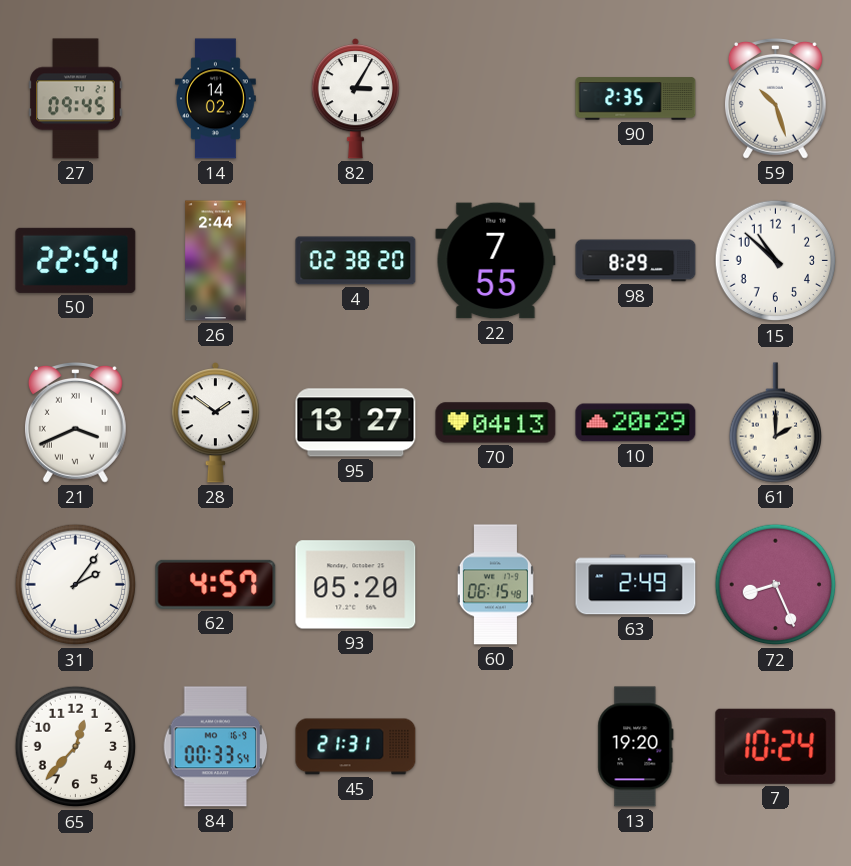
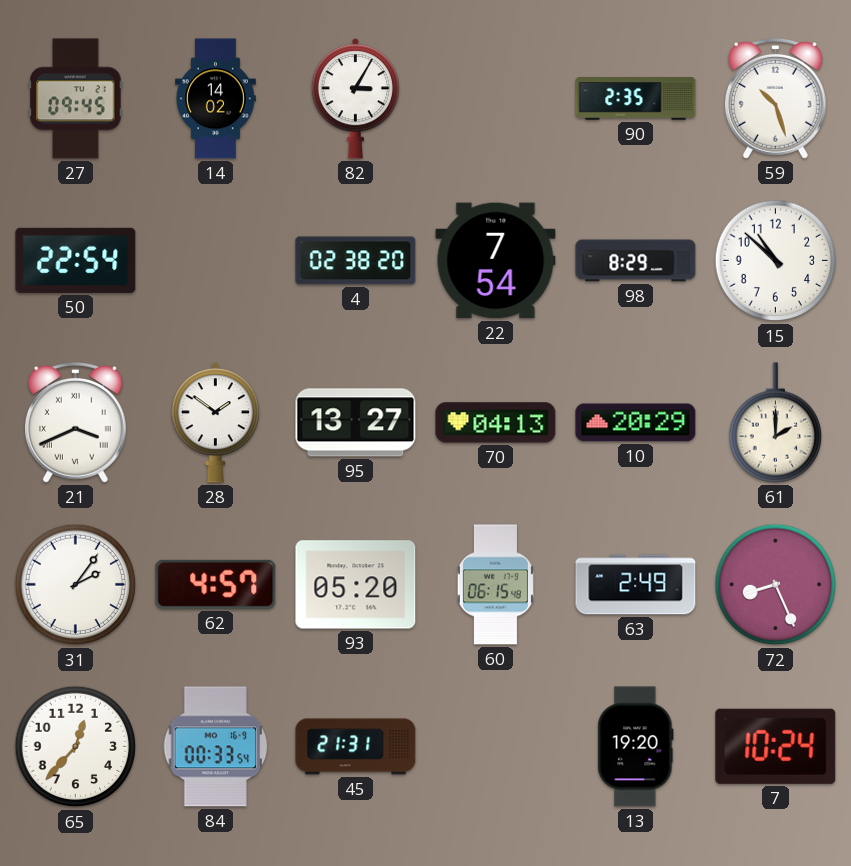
26: 2:44 -> none
22: 7:55 -> 7:54
